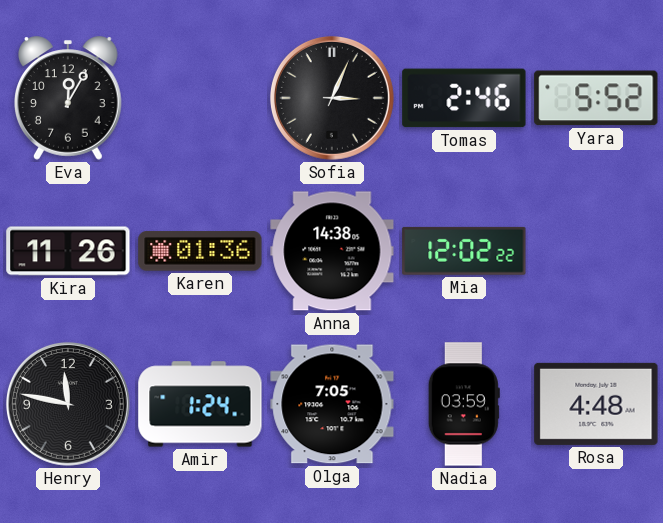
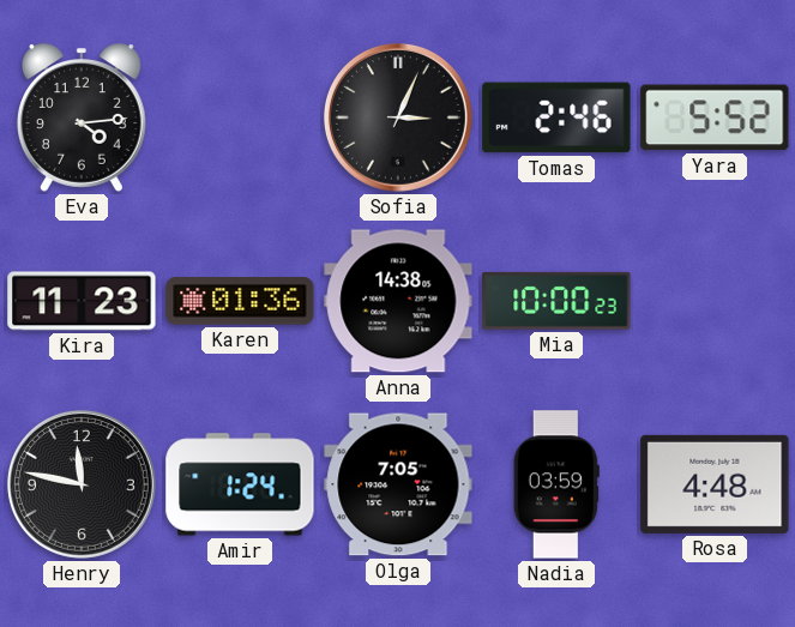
Eva: 12:05 -> 4:14
Kira: 11:26 -> 11:23
Mia: 12:02 -> 10:00
